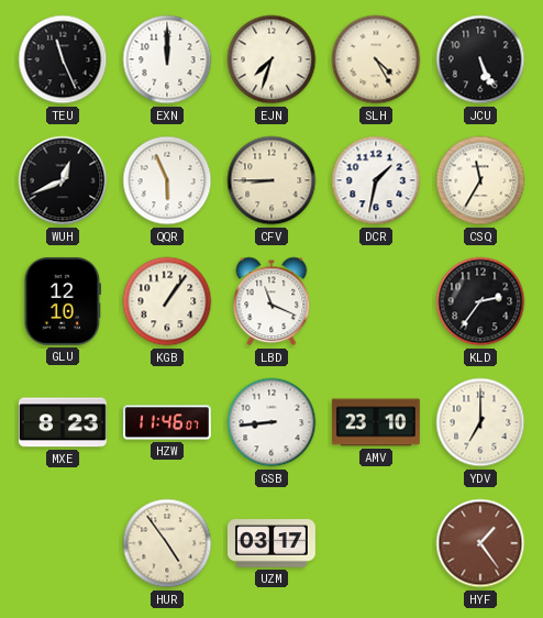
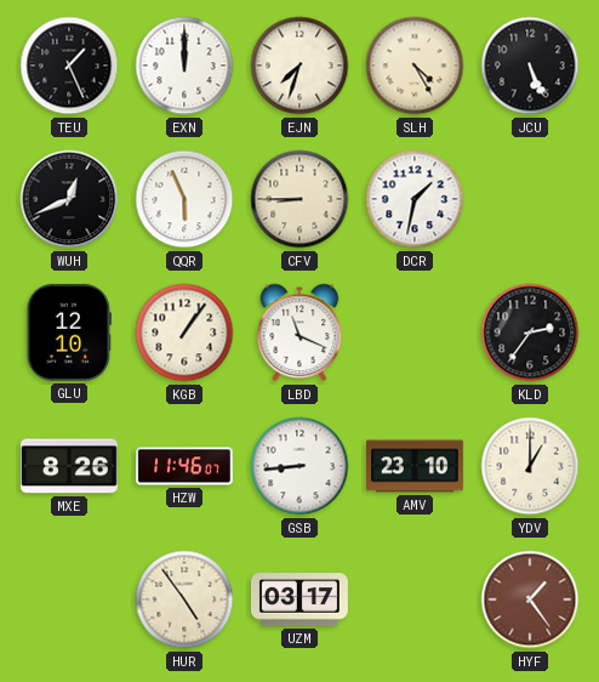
TEU: 11:26 -> 1:26
CSQ: 11:35 -> none
MXE: 8:23 -> 8:26
YDV: 7:00 -> 1:00
